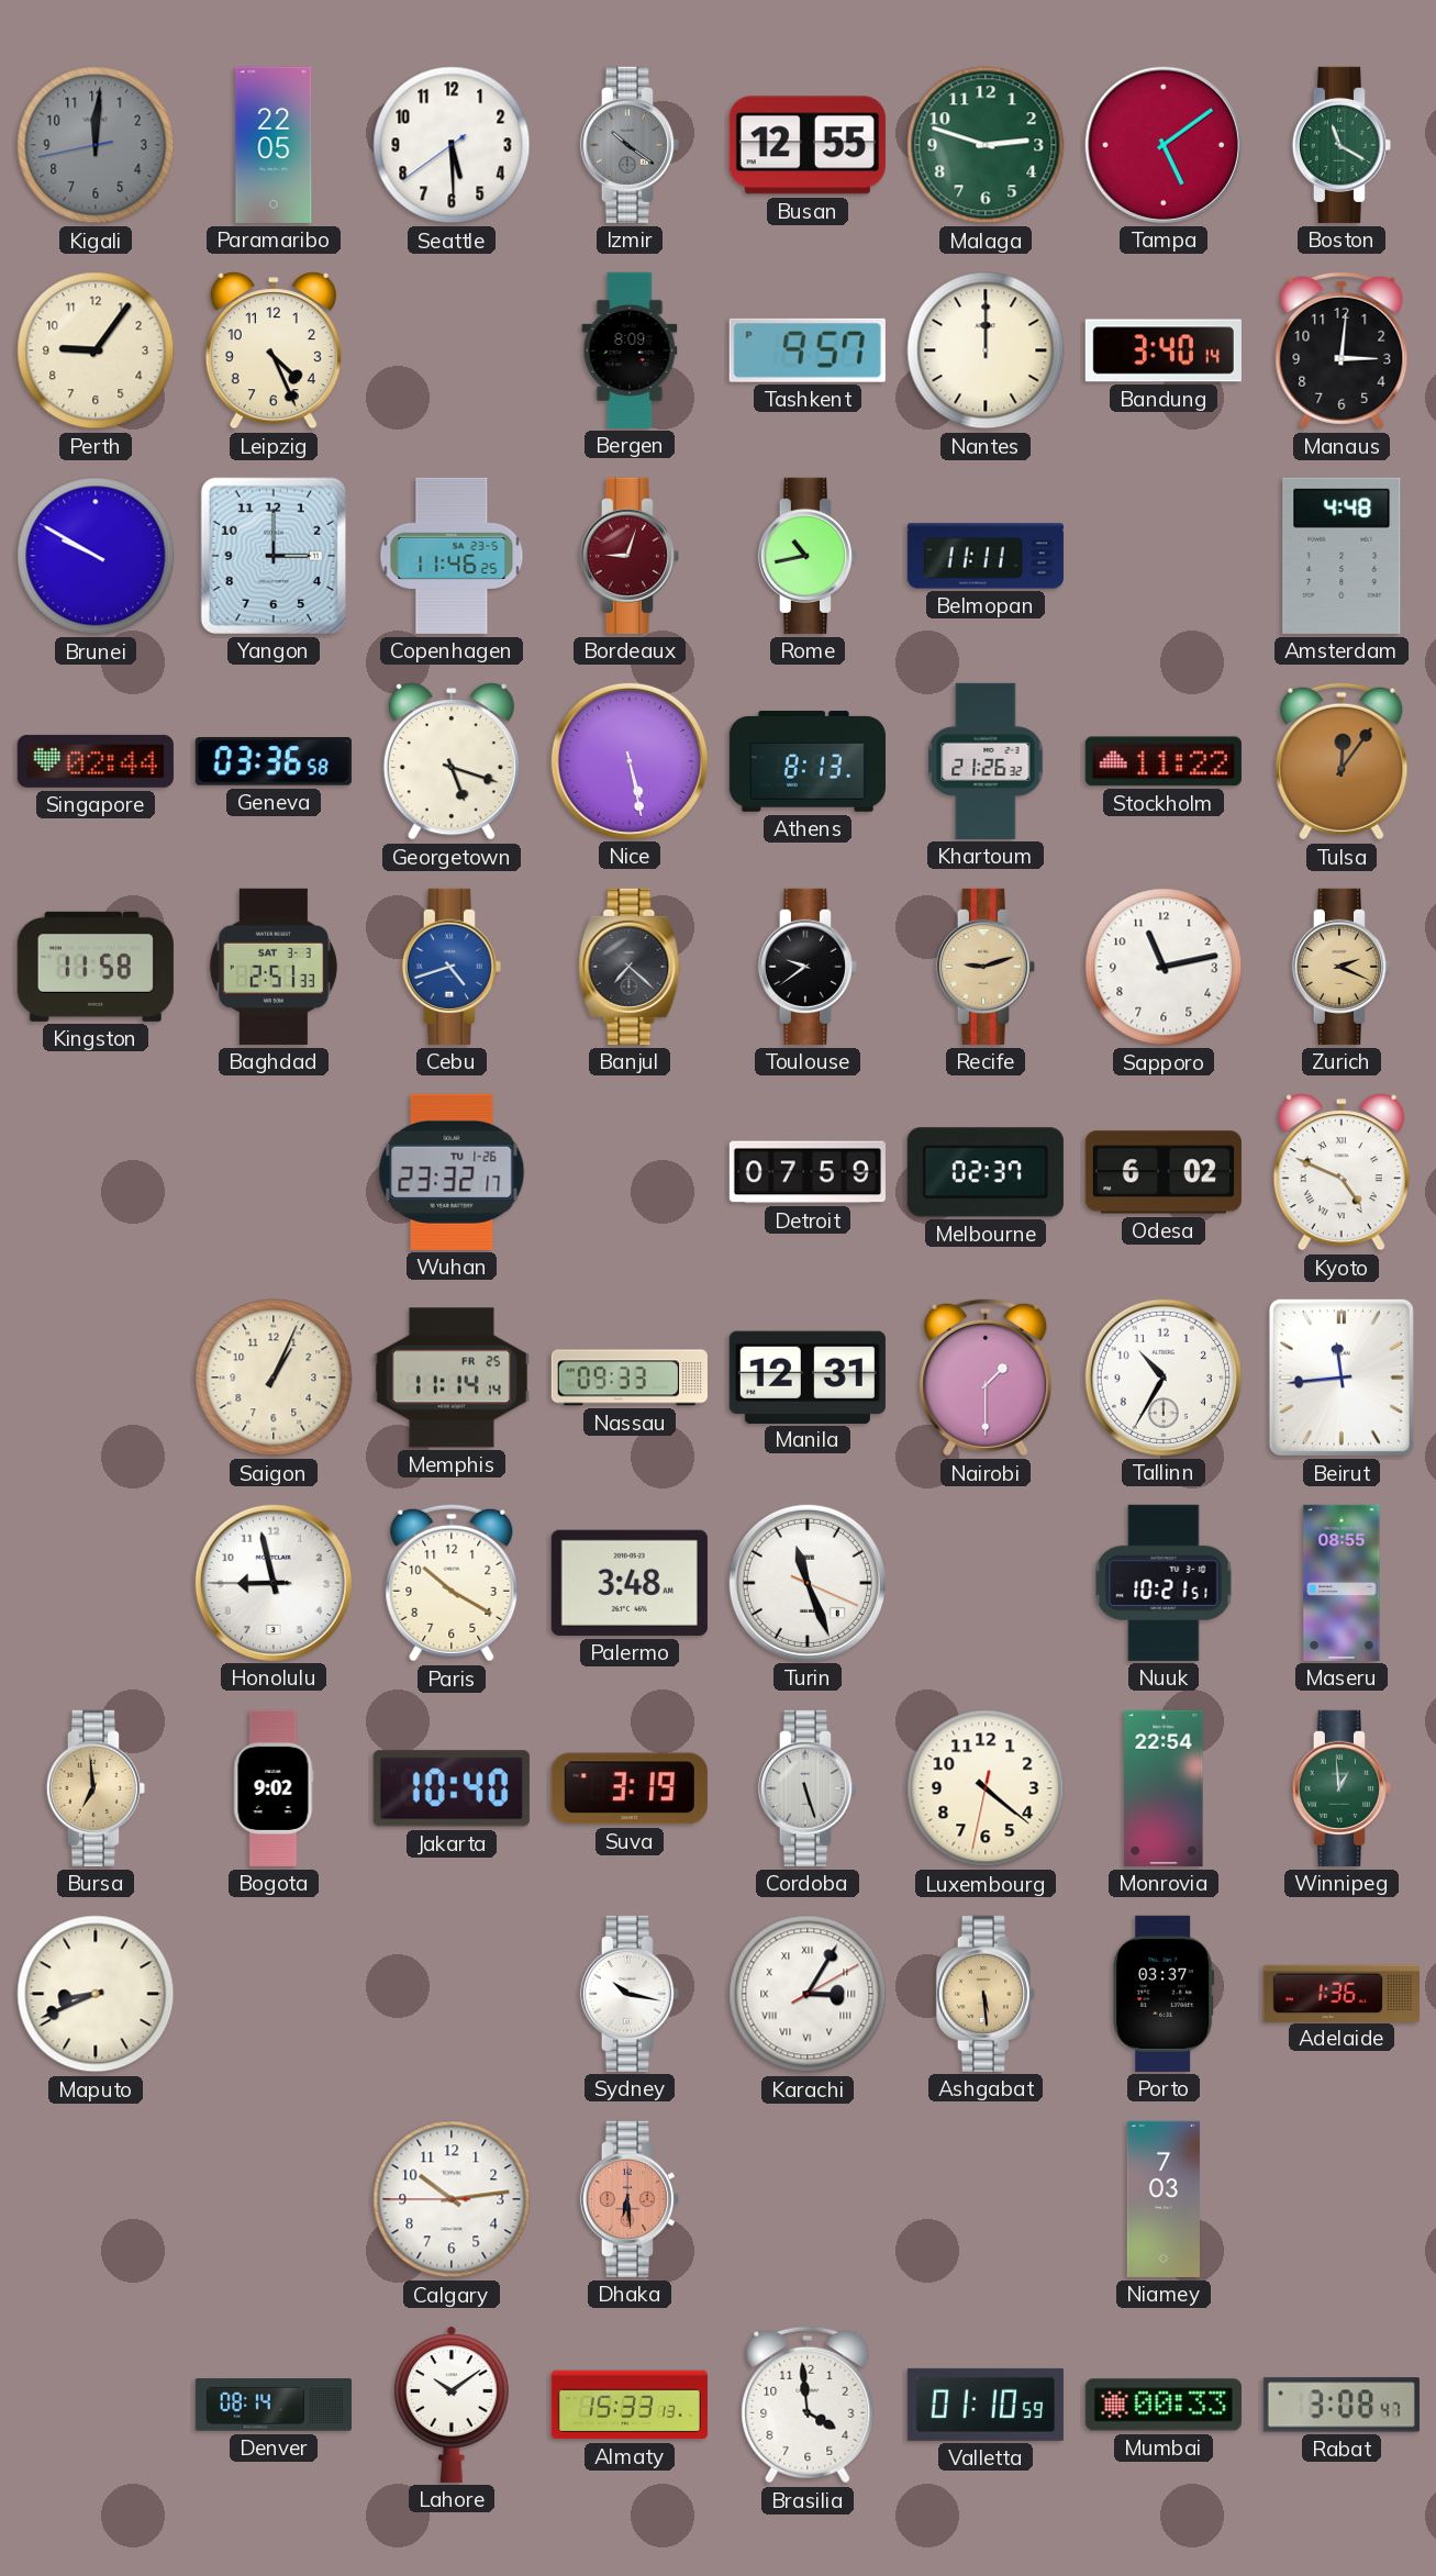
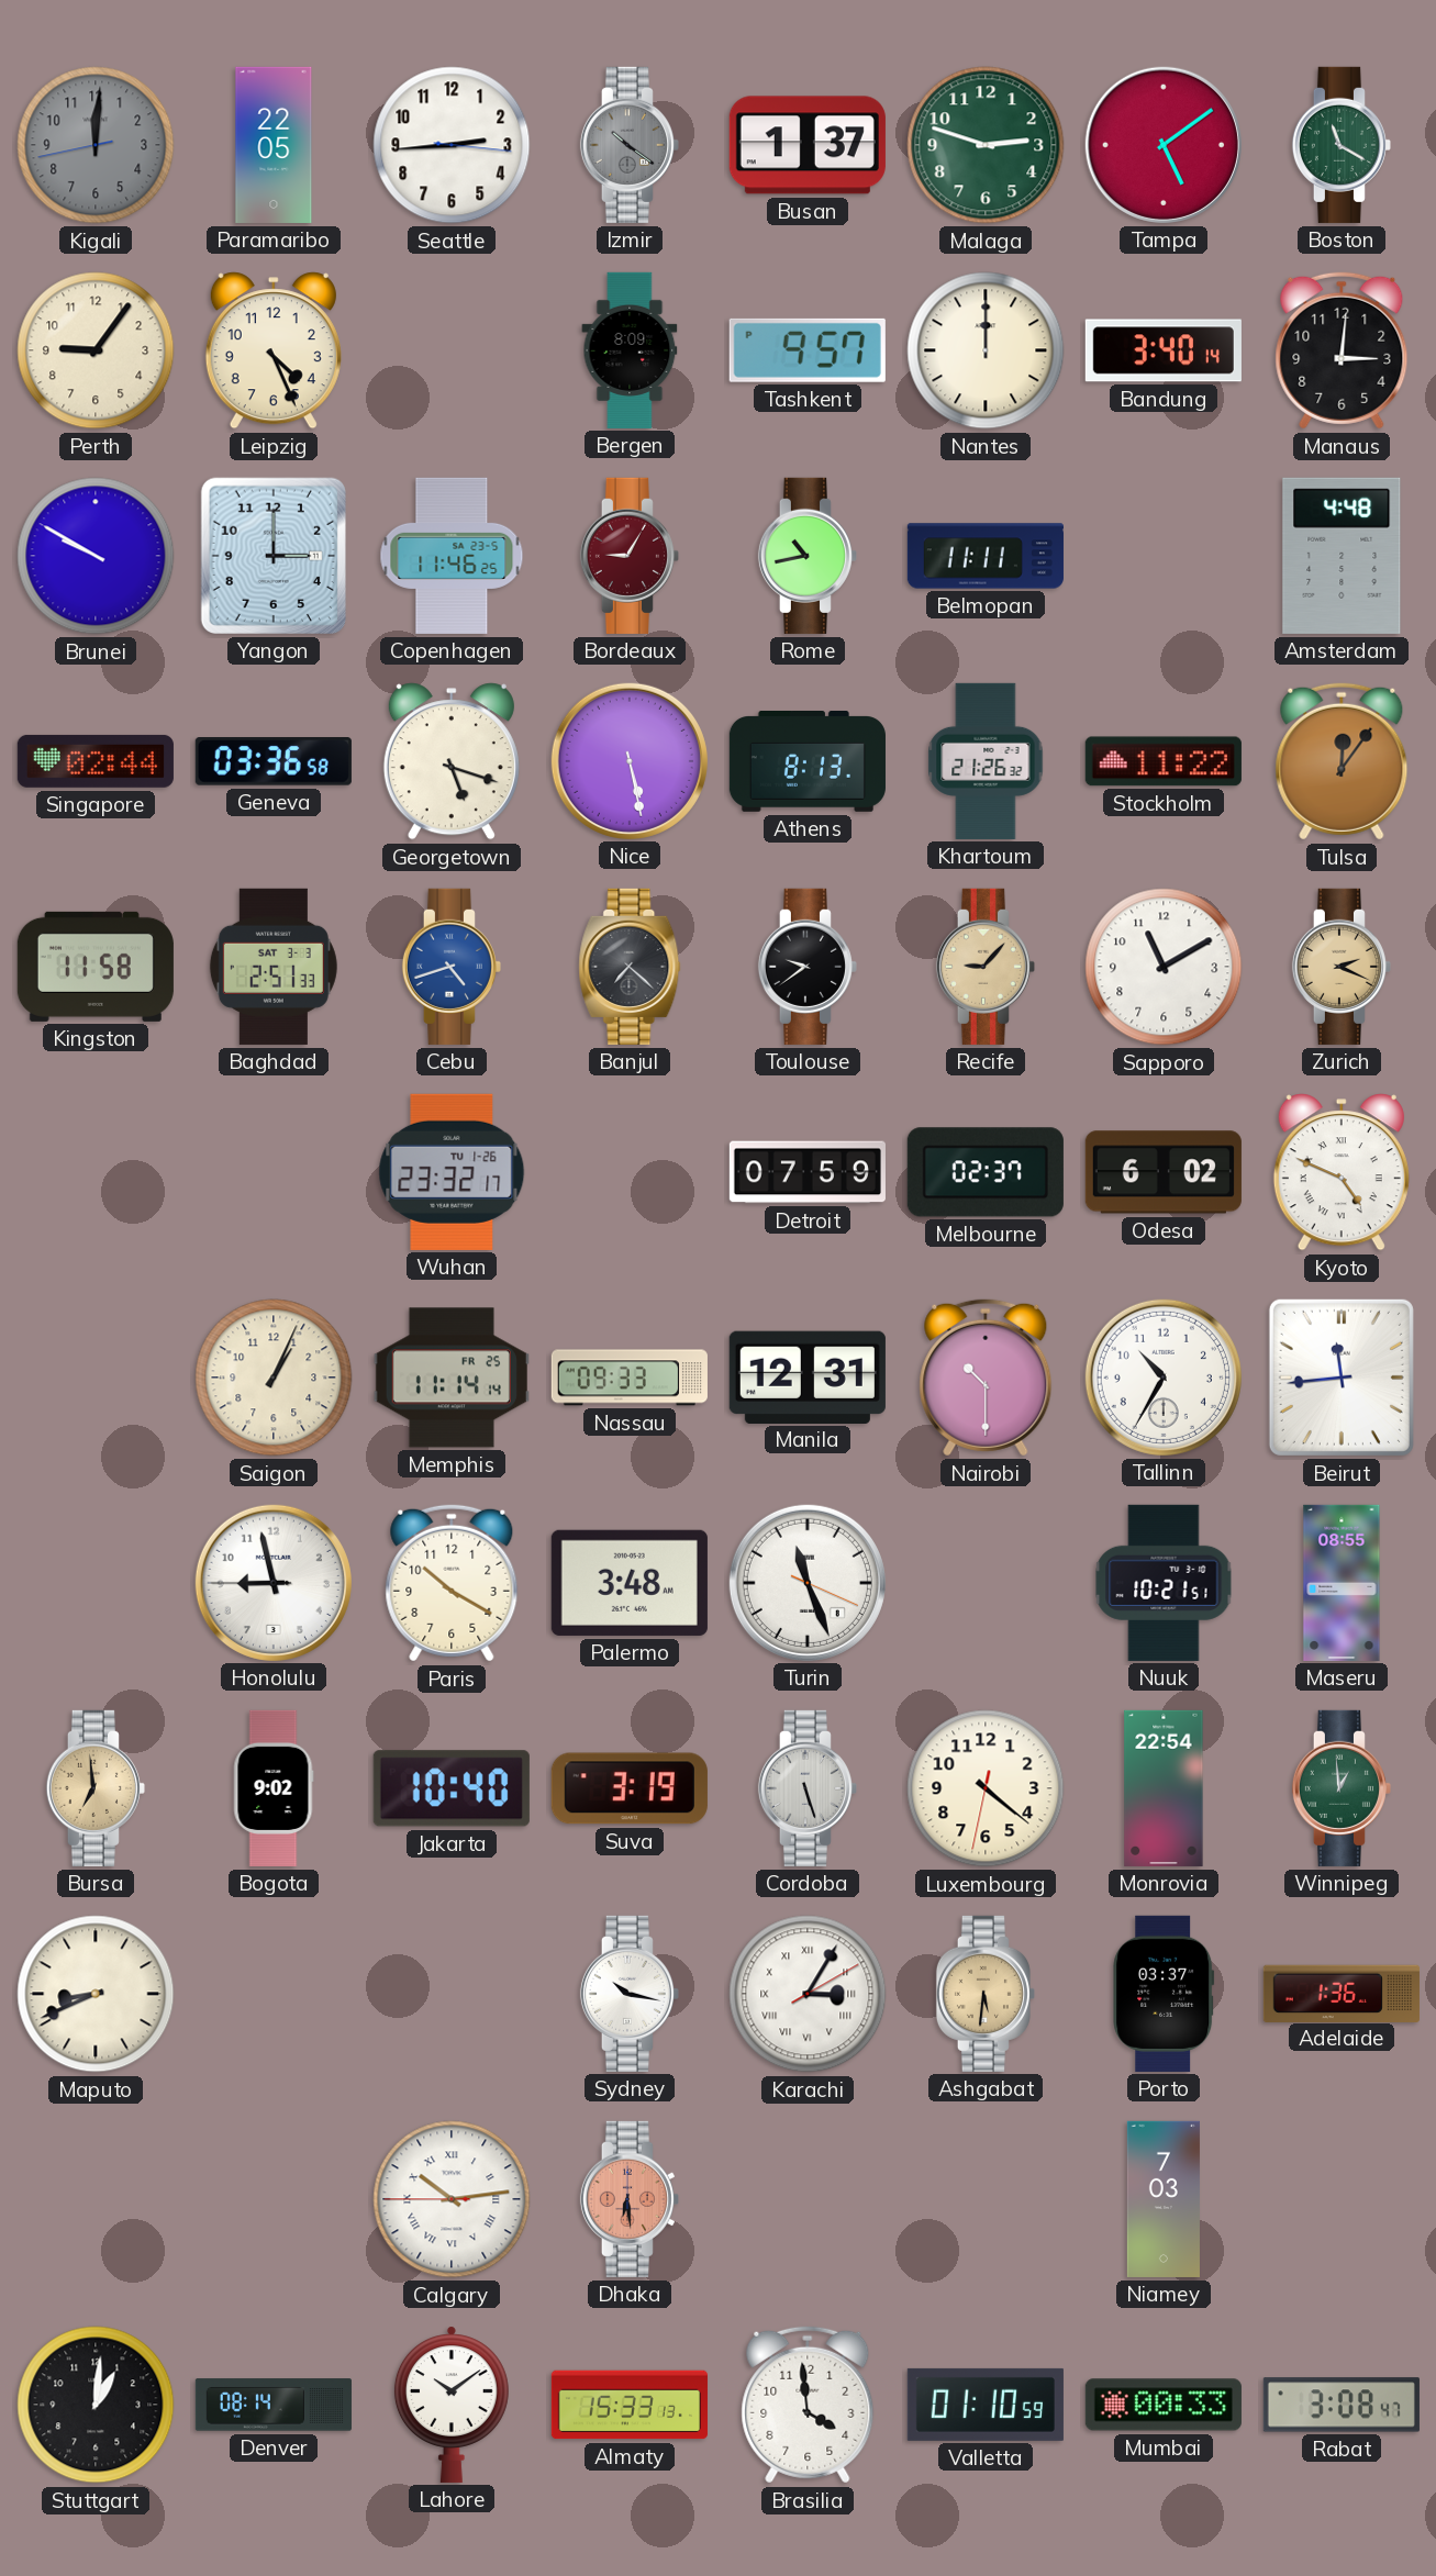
Seattle: 5:29 -> 2:44
Busan: 12:55 -> 1:37
Bordeaux: 9:03 -> 9:05
Recife: 9:12 -> 9:07
Sapporo: 11:13 -> 11:10
Nairobi: 1:30 -> 10:30
Ashgabat: 5:29 -> 5:31
Calgary numerals: Arabic -> Roman
Stuttgart: none -> 1:01
